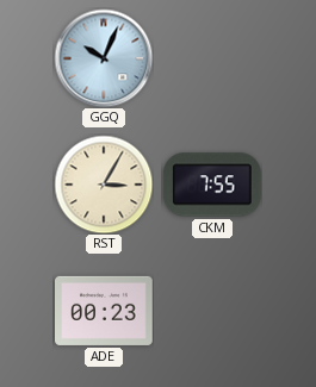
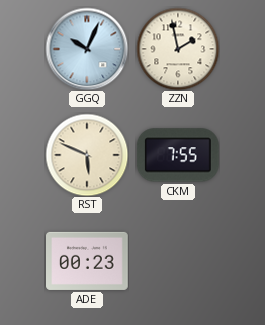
ZZN: none -> 1:58
RST: 3:05 -> 5:49
